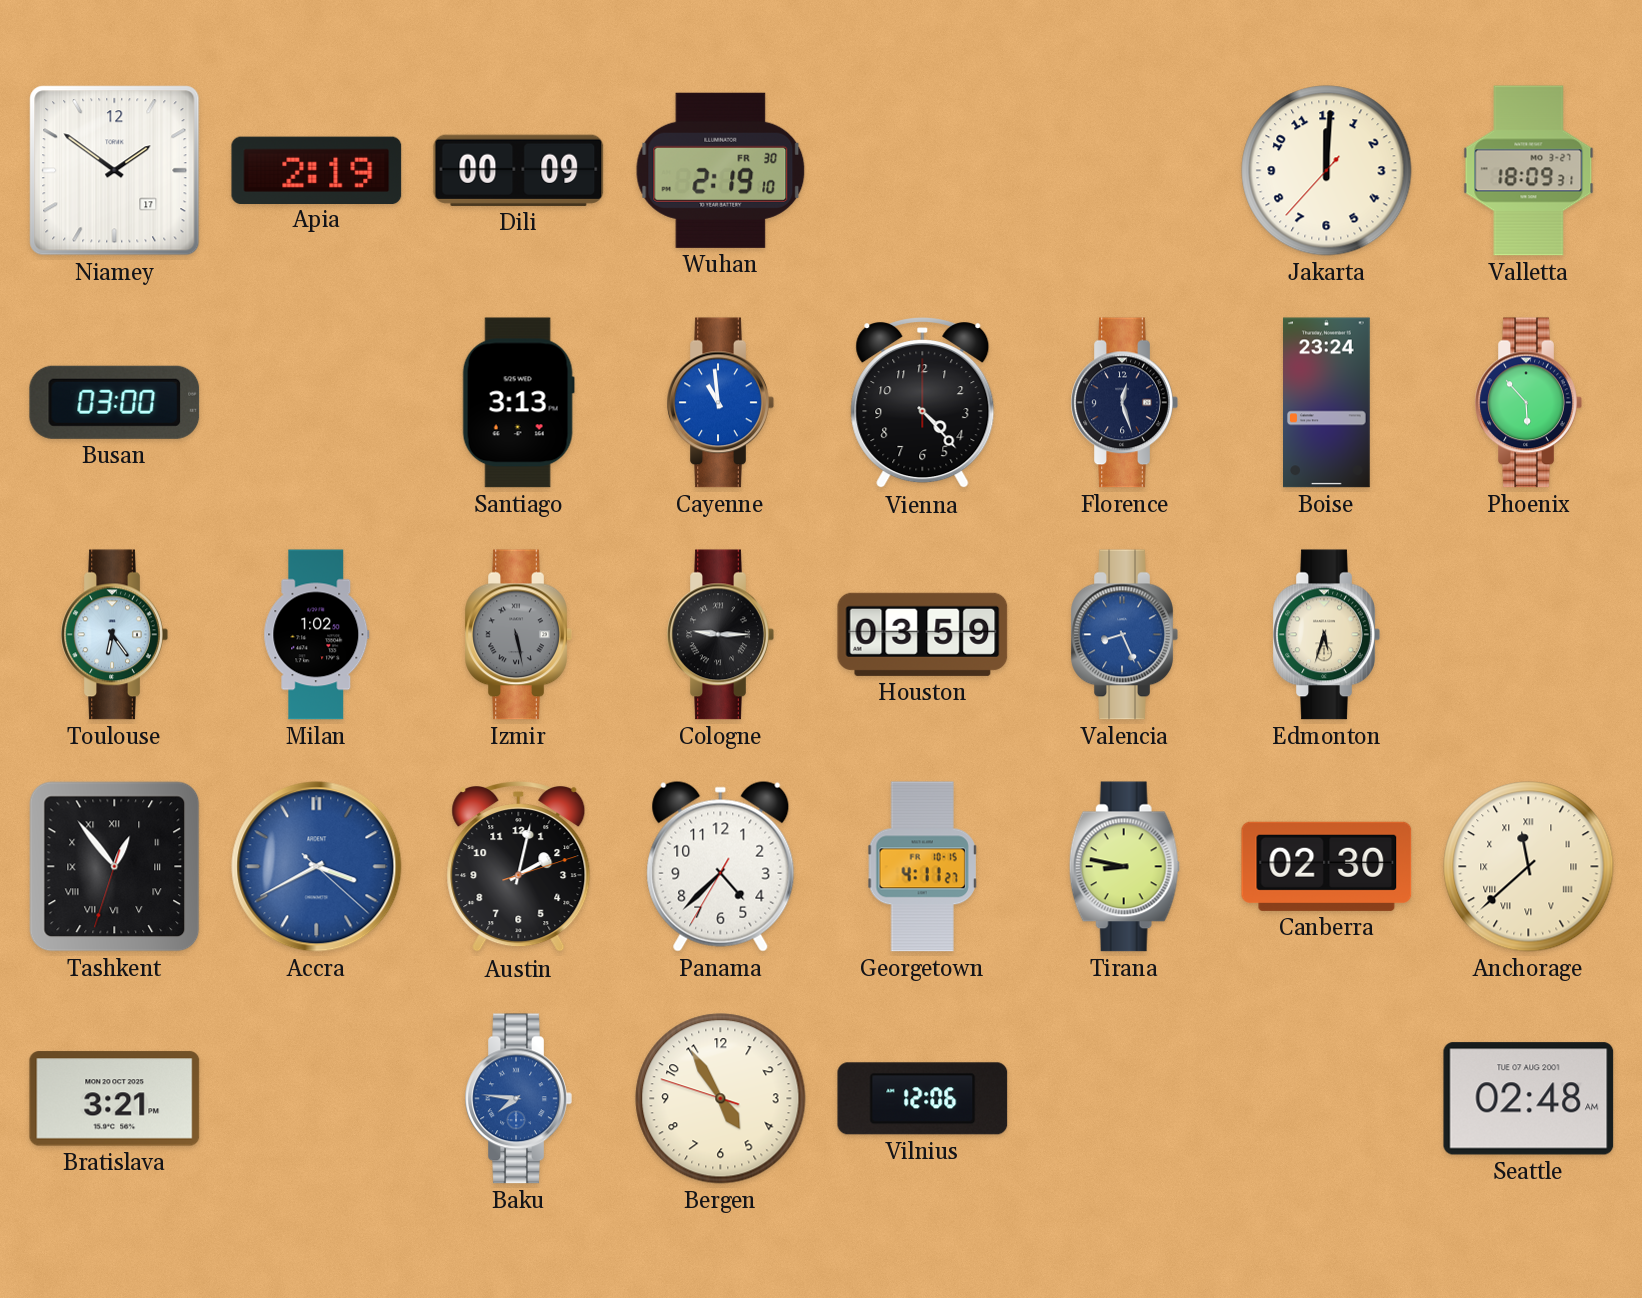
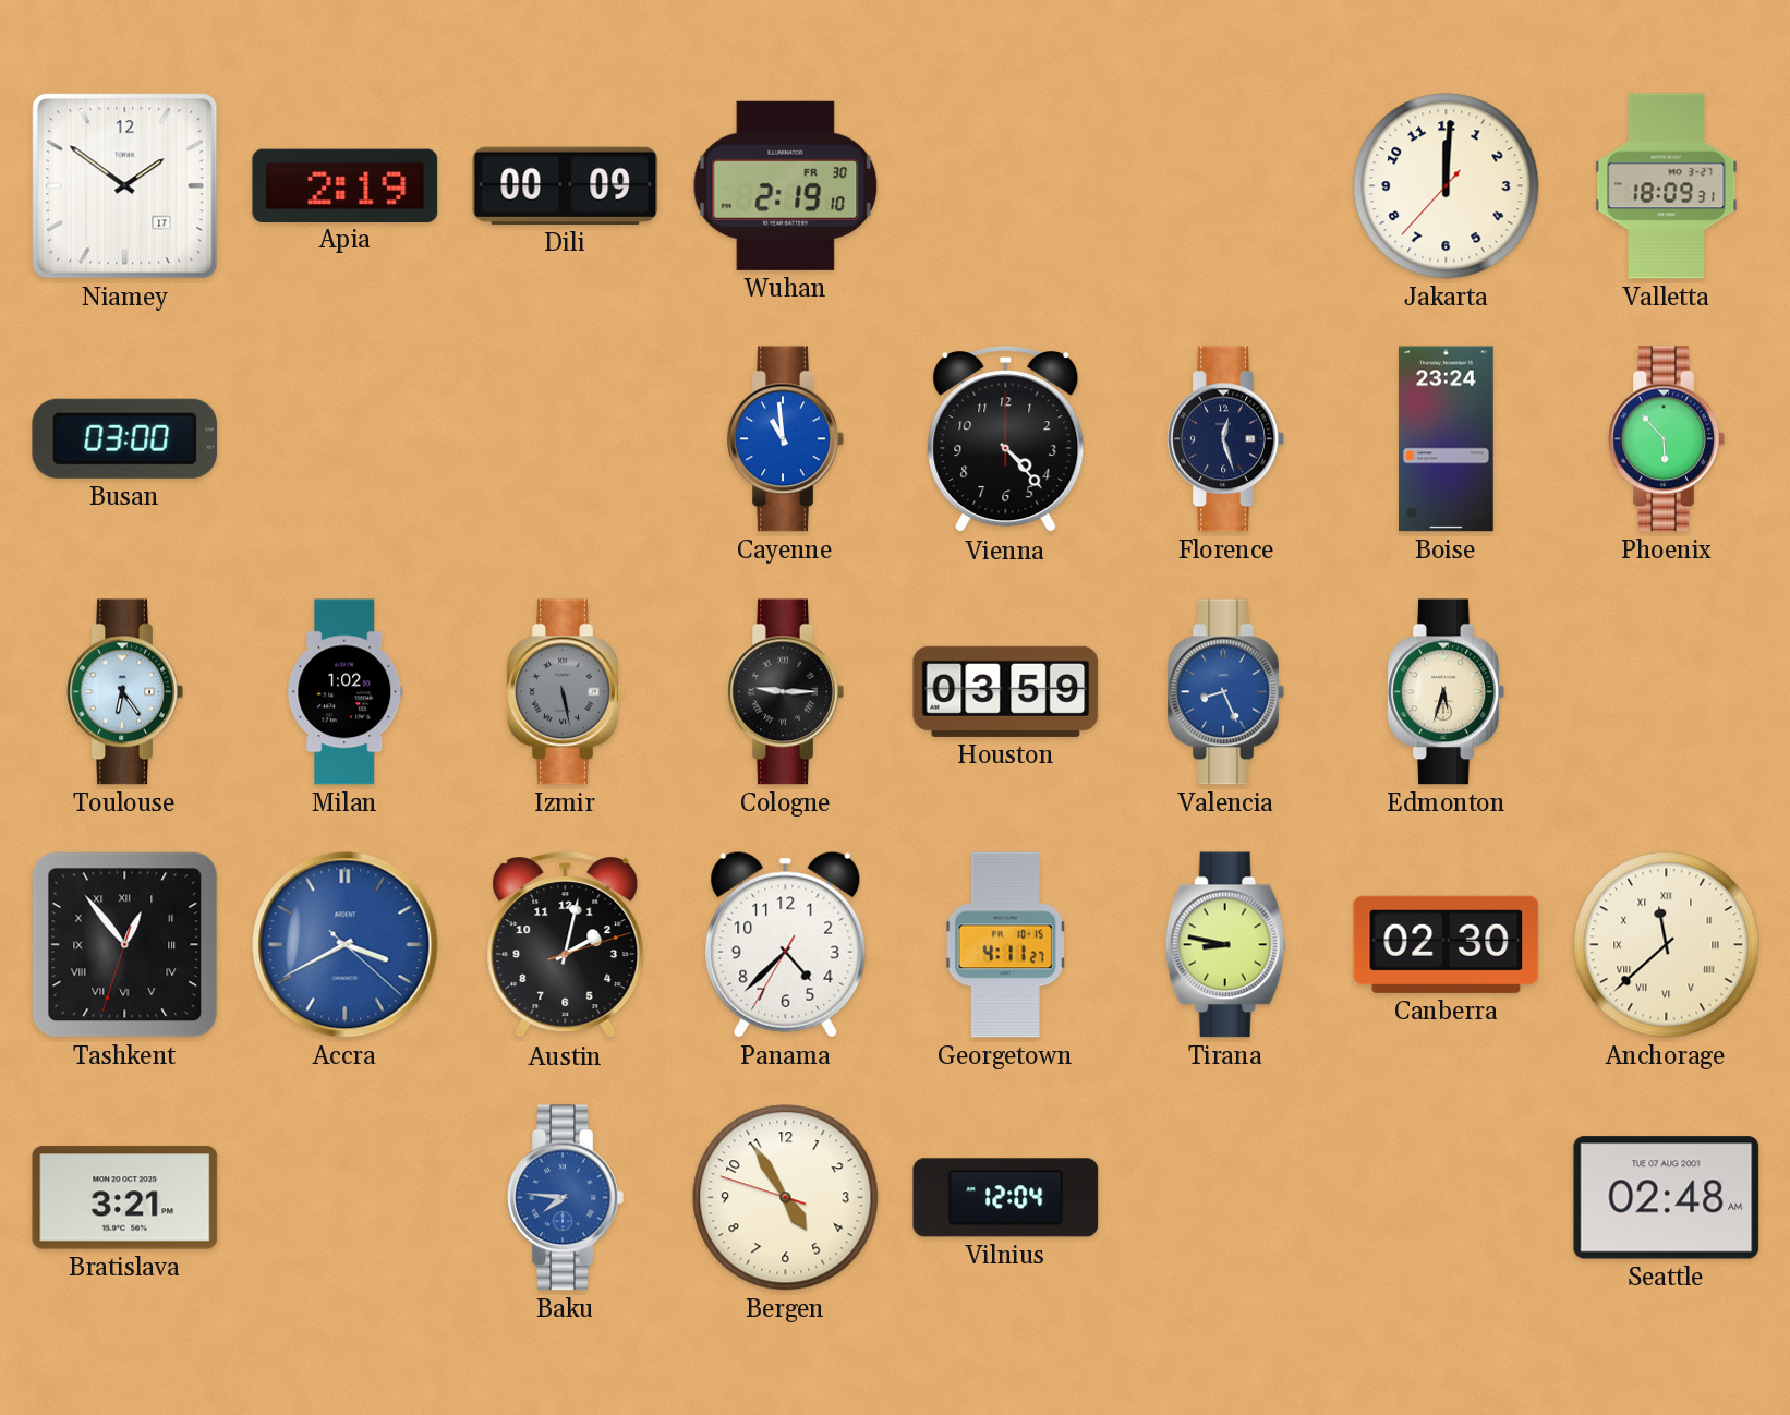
Santiago: 3:13 -> none
Vilnius: 12:06 -> 12:04
